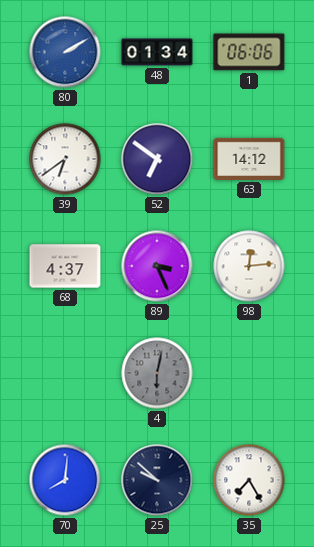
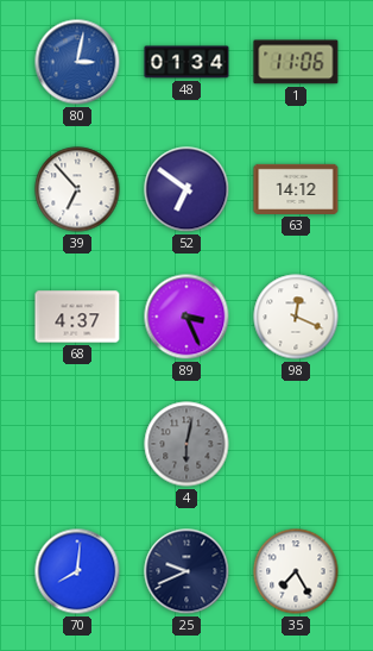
80: 2:10 -> 3:02
1: 06:06 -> 11:06
39: 6:39 -> 6:53
98: 12:14 -> 12:19
25: 9:52 -> 9:41
